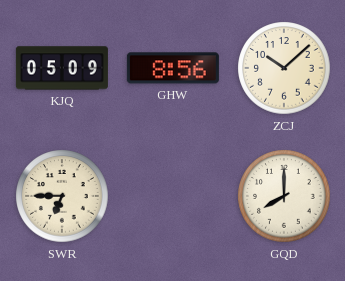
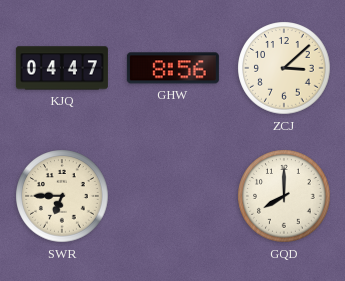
KJQ: 05:09 -> 04:47
ZCJ: 10:08 -> 3:08
